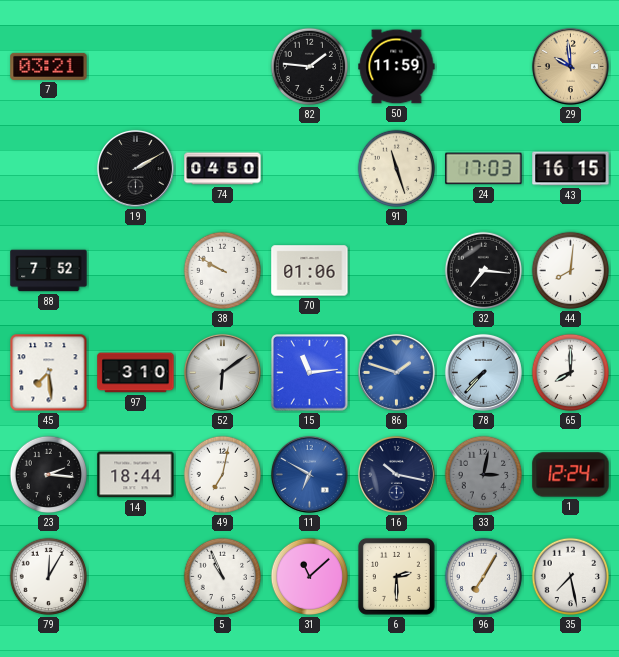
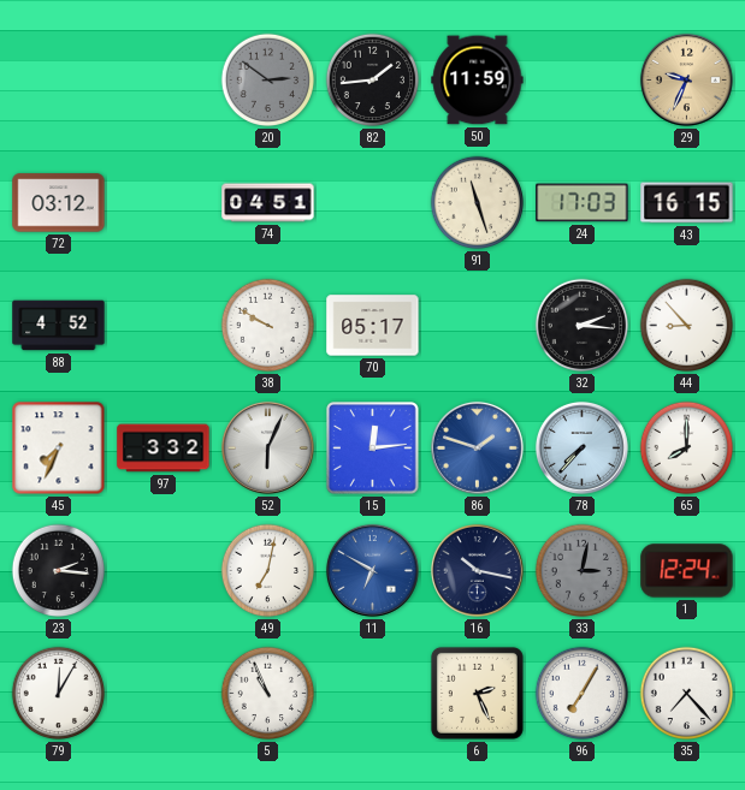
7: 03:21 -> none
20: none -> 2:51
82: 1:46 -> 1:44
29: 9:59 -> 9:34
72: none -> 03:12
19: 2:10 -> none
74: 04:50 -> 04:51
88: 7:52 -> 4:52
70: 01:06 -> 05:17
32: 7:16 -> 2:16
44: 8:01 -> 8:53
45: 7:29 -> 7:34
97: 3:10 -> 3:32
52: 6:09 -> 6:04
15: 11:14 -> 12:14
14: 18:44 -> none
31: 11:08 -> none
6: 2:30 -> 2:26
35: 7:28 -> 7:23
